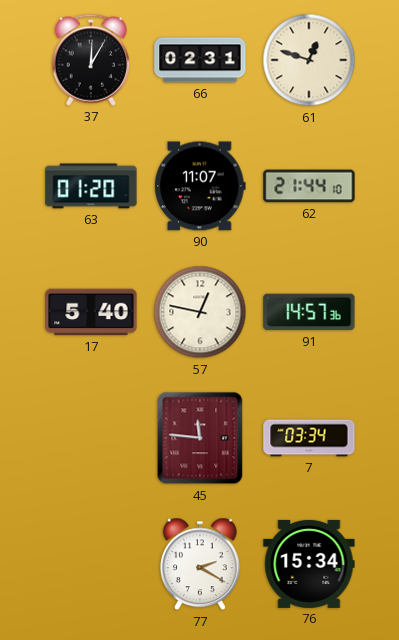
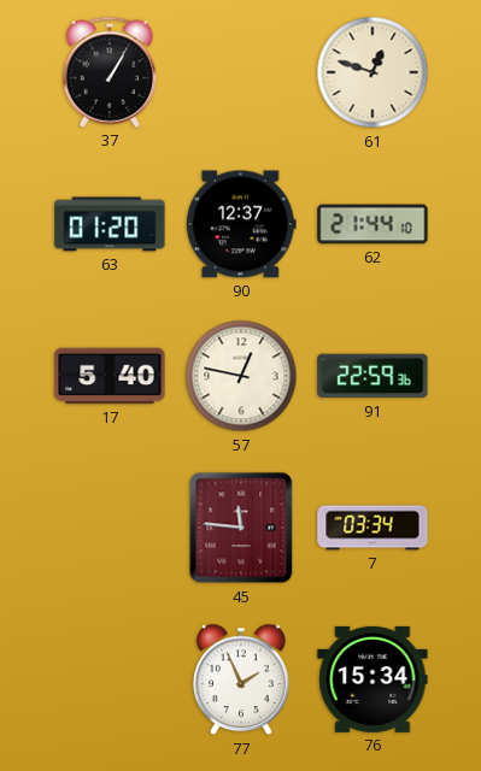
37: 12:05 -> 1:05
66: 02:31 -> none
90: 11:07 -> 12:37
91: 14:57 -> 22:59
77: 2:20 -> 1:56
